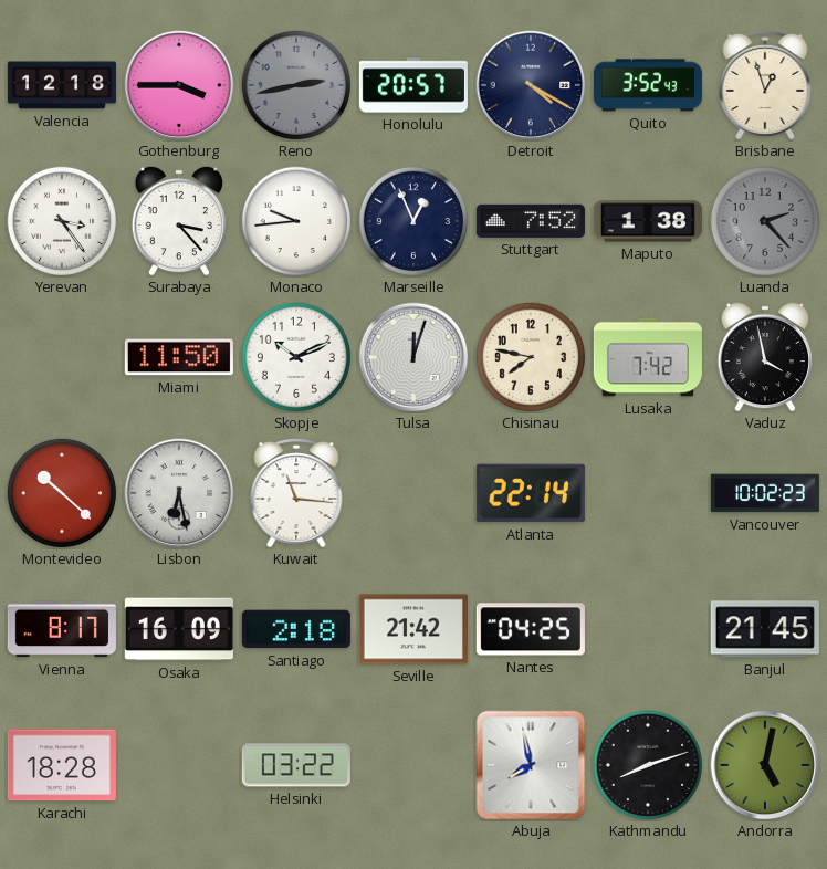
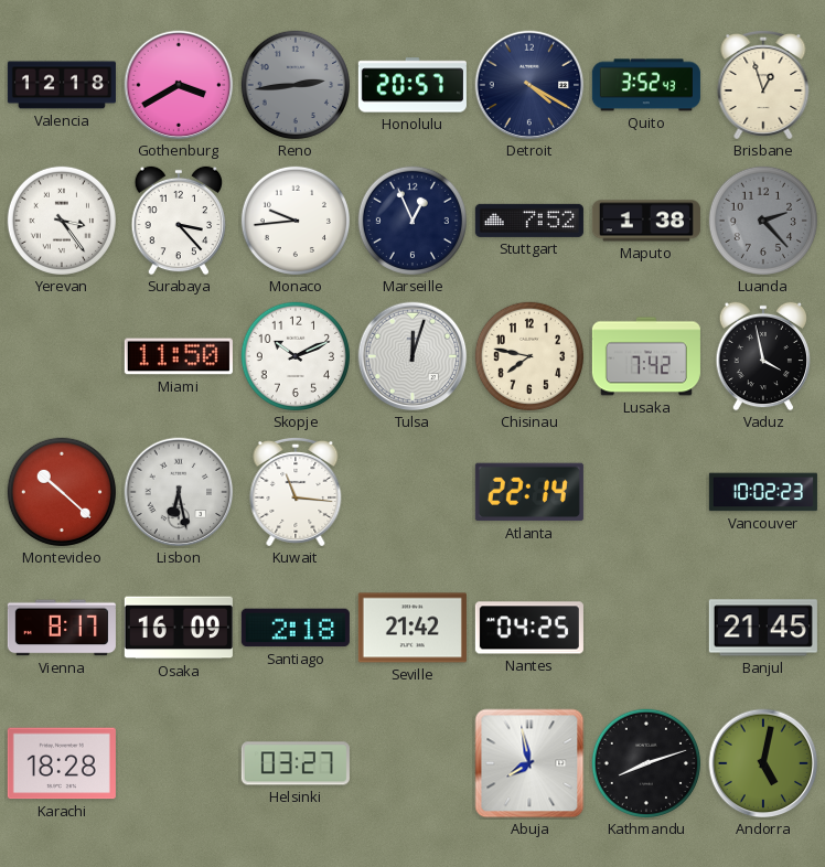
Gothenburg: 3:45 -> 3:40
Reno: 2:43 -> 2:44
Helsinki: 03:22 -> 03:27
